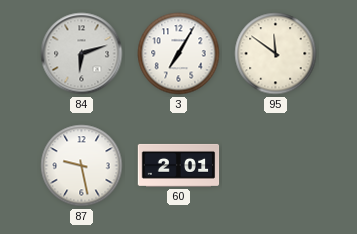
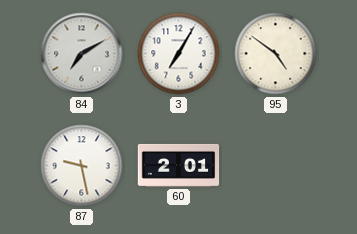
84: 6:12 -> 7:10
95: 11:51 -> 4:51
